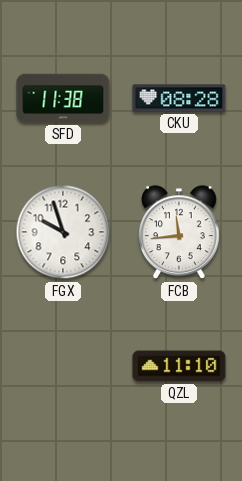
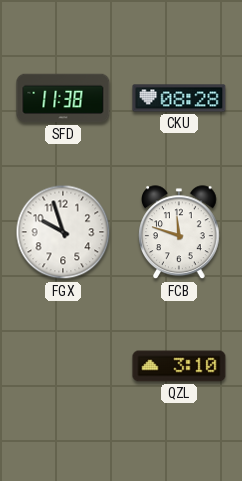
FCB: 11:44 -> 11:48
QZL: 11:10 -> 3:10
